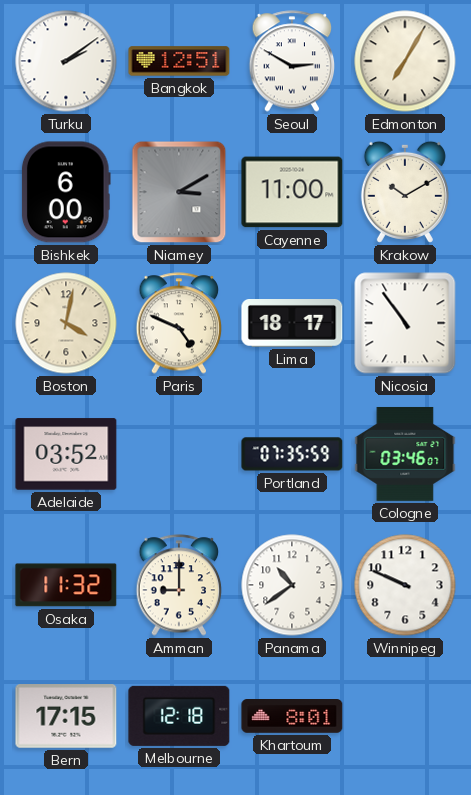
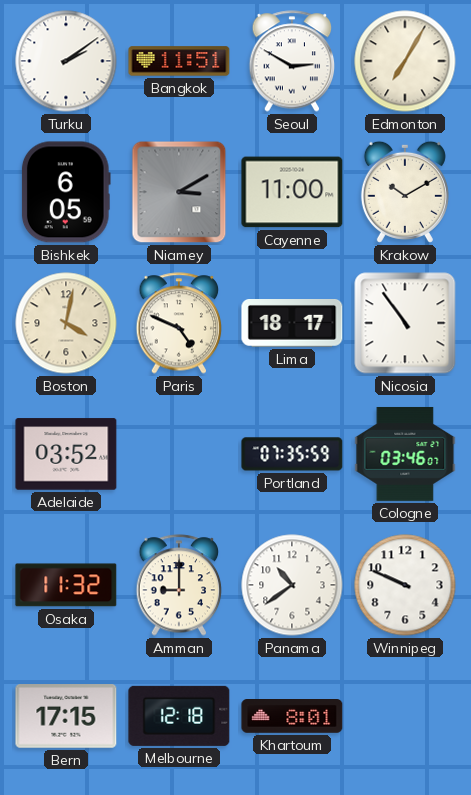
Bangkok: 12:51 -> 11:51
Bishkek: 6:00 -> 6:05
